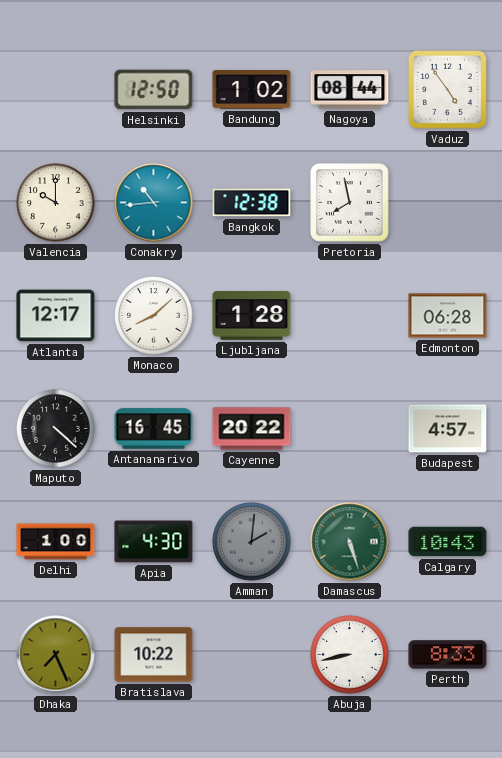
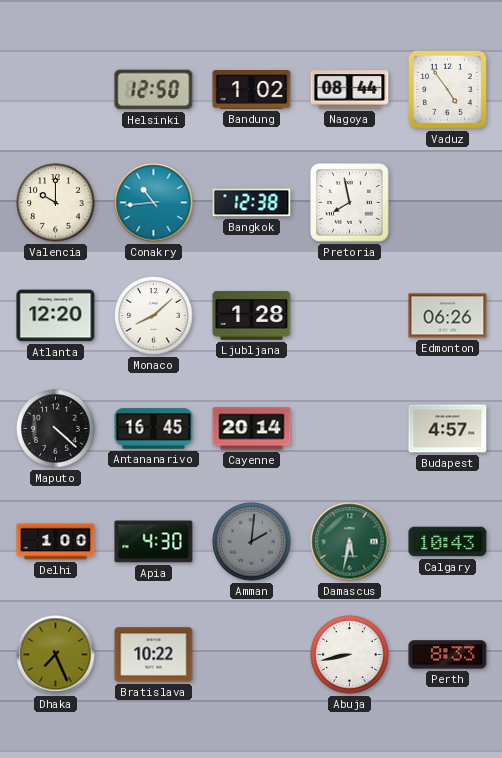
Atlanta: 12:17 -> 12:20
Edmonton: 06:28 -> 06:26
Cayenne: 20:22 -> 20:14
Damascus: 5:27 -> 5:32
